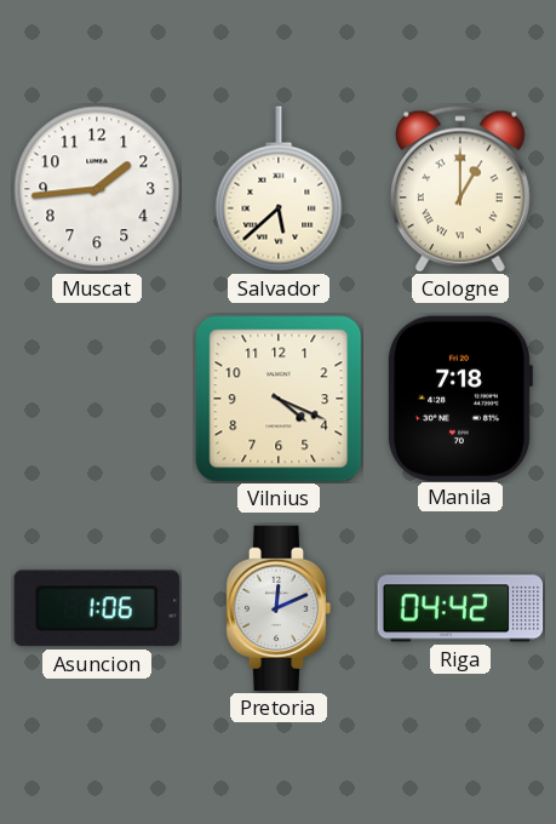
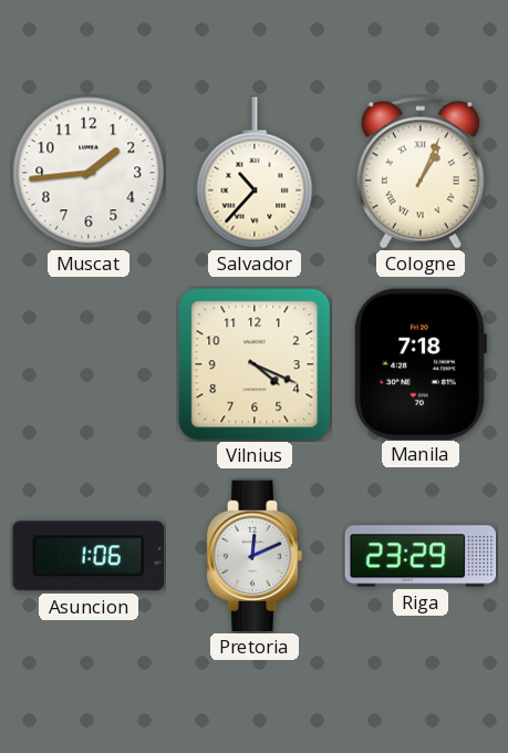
Salvador: 5:38 -> 10:37
Cologne: 1:00 -> 1:04
Riga: 04:42 -> 23:29
